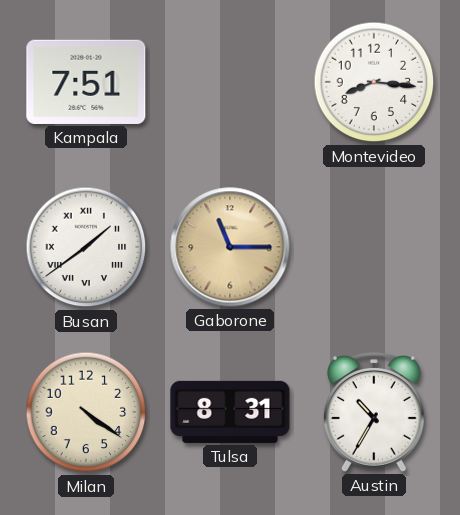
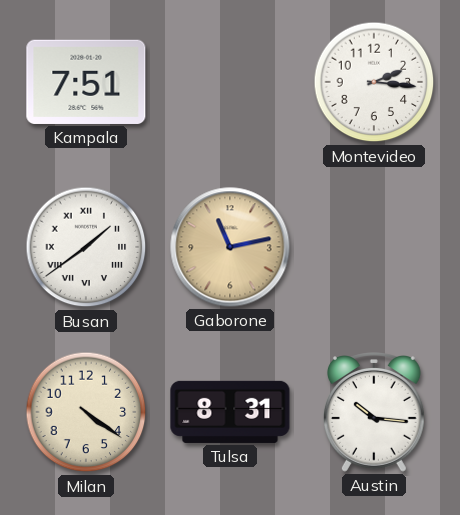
Montevideo: 8:16 -> 2:16
Gaborone: 11:15 -> 11:13
Austin: 10:35 -> 10:16
